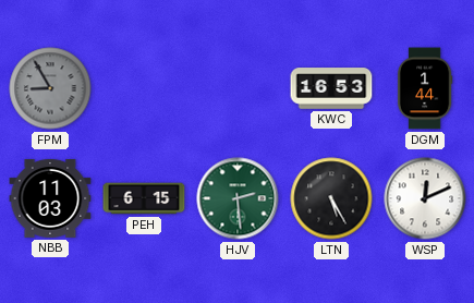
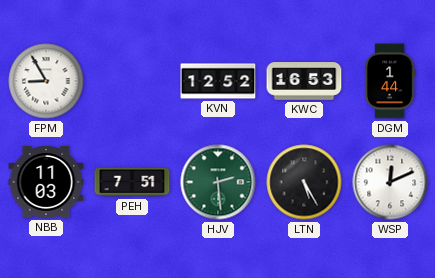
FPM dial: grey -> white
KVN: none -> 12:52
PEH: 6:15 -> 7:51
